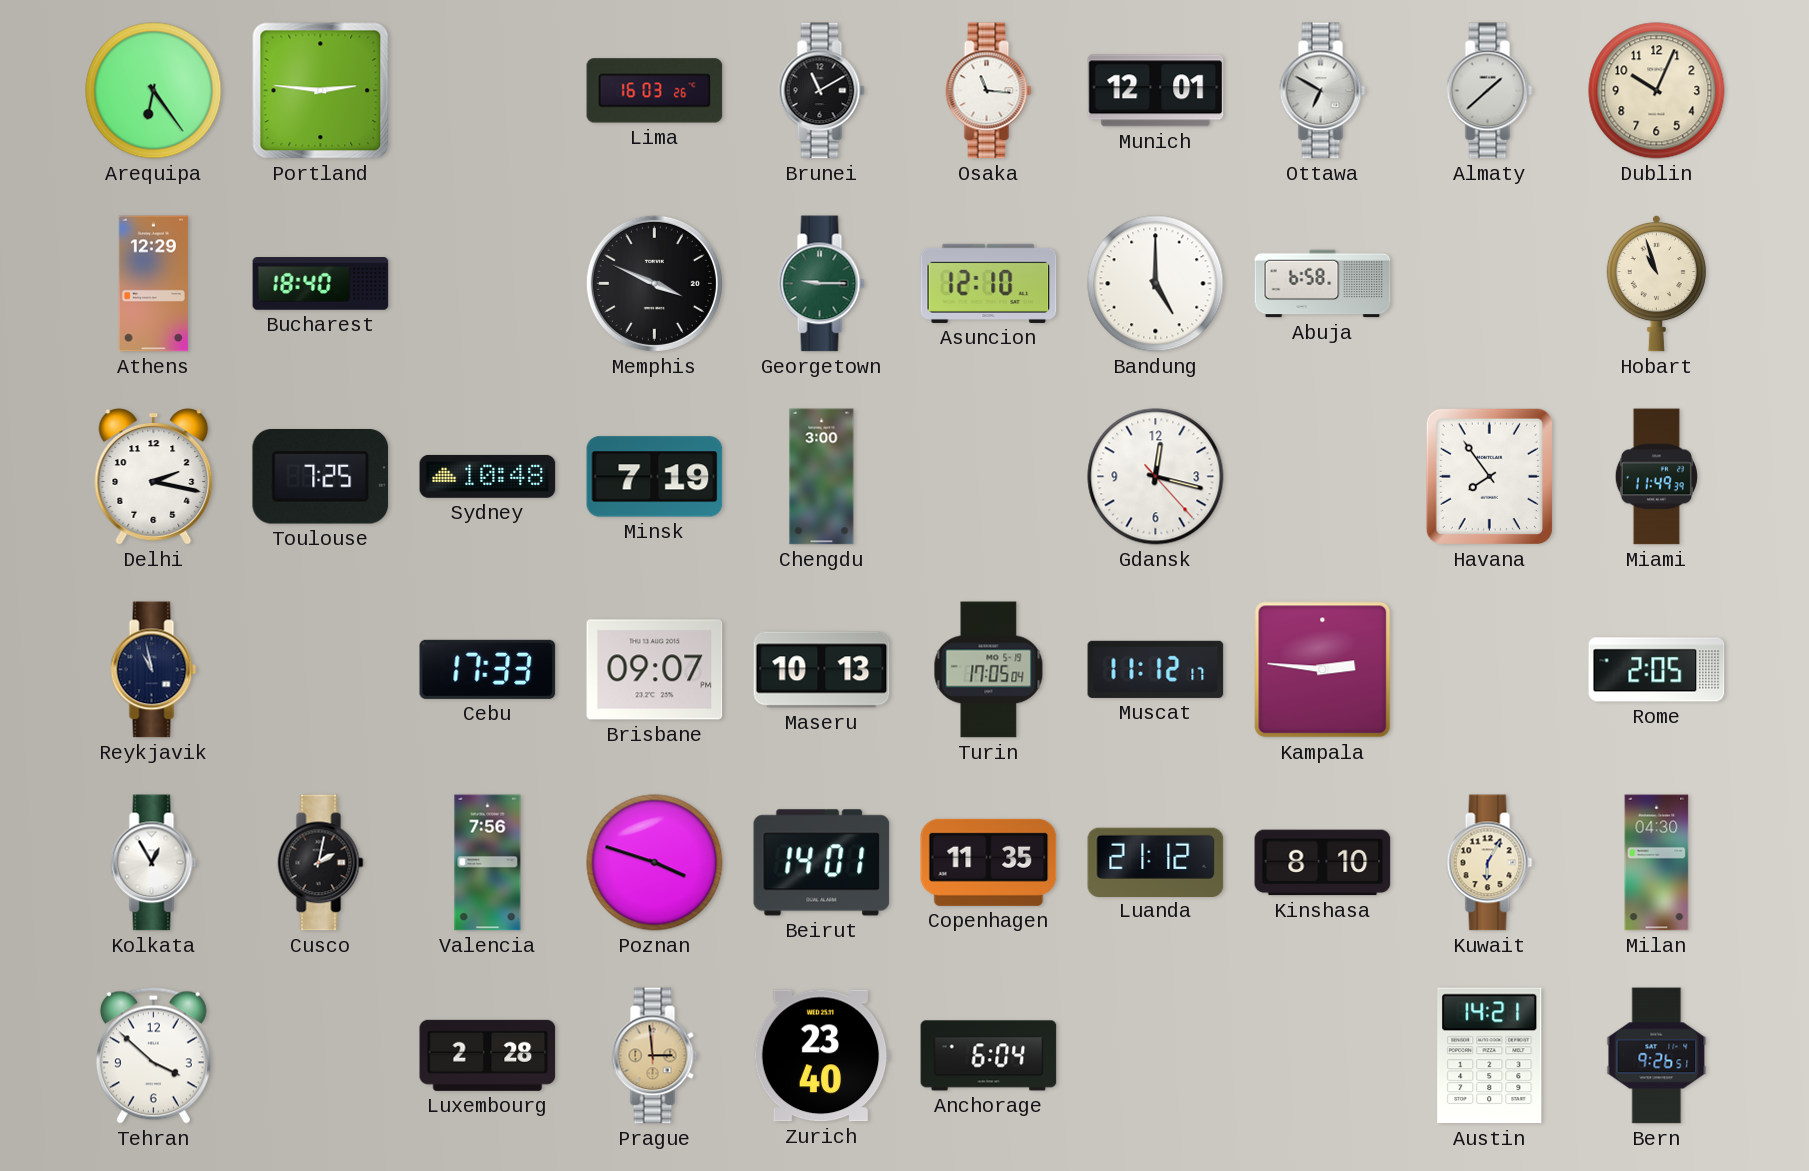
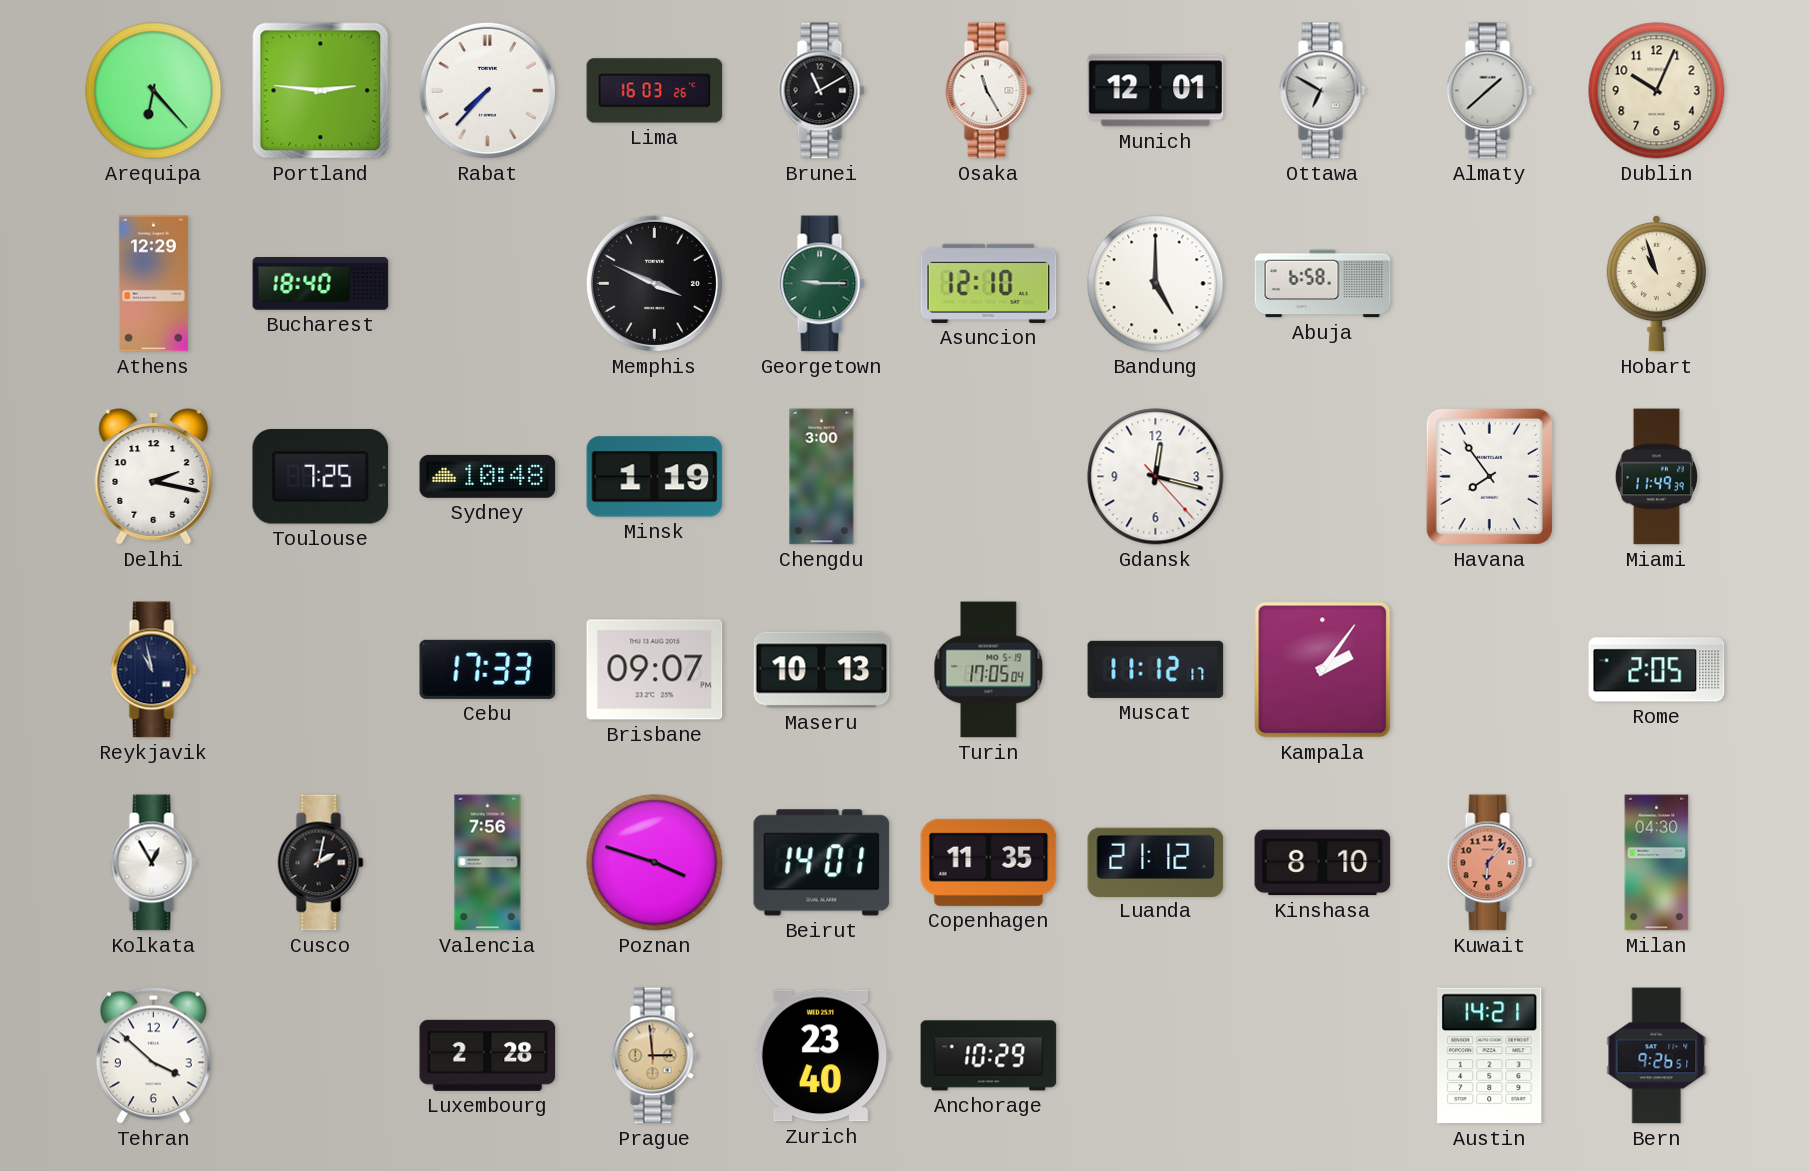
Arequipa: 6:24 -> 6:23
Rabat: none -> 7:37
Osaka: 11:16 -> 11:25
Minsk: 7:19 -> 1:19
Kampala: 2:46 -> 2:06
Kuwait: 6:05 -> 6:07
Kuwait dial: cream -> salmon
Anchorage: 6:04 -> 10:29
